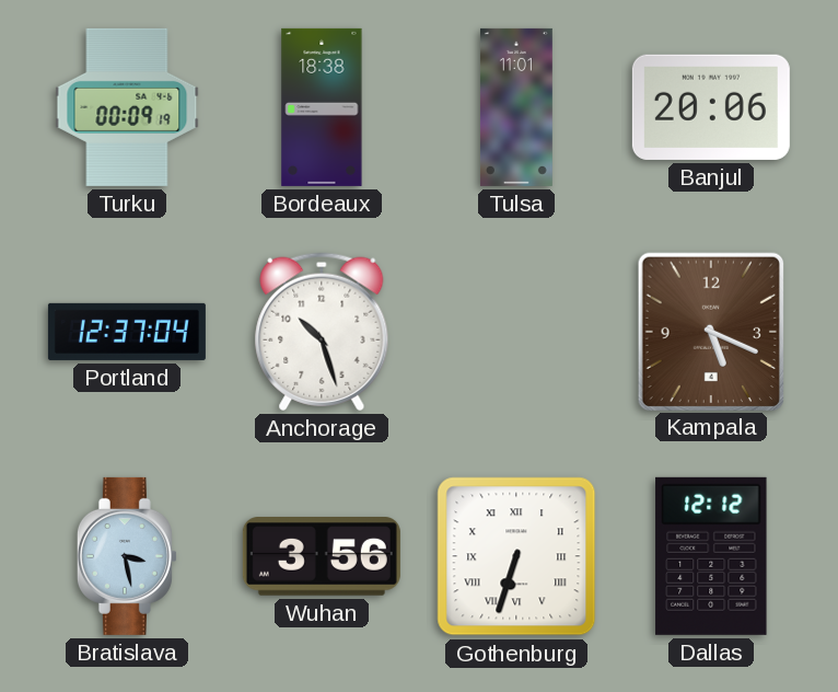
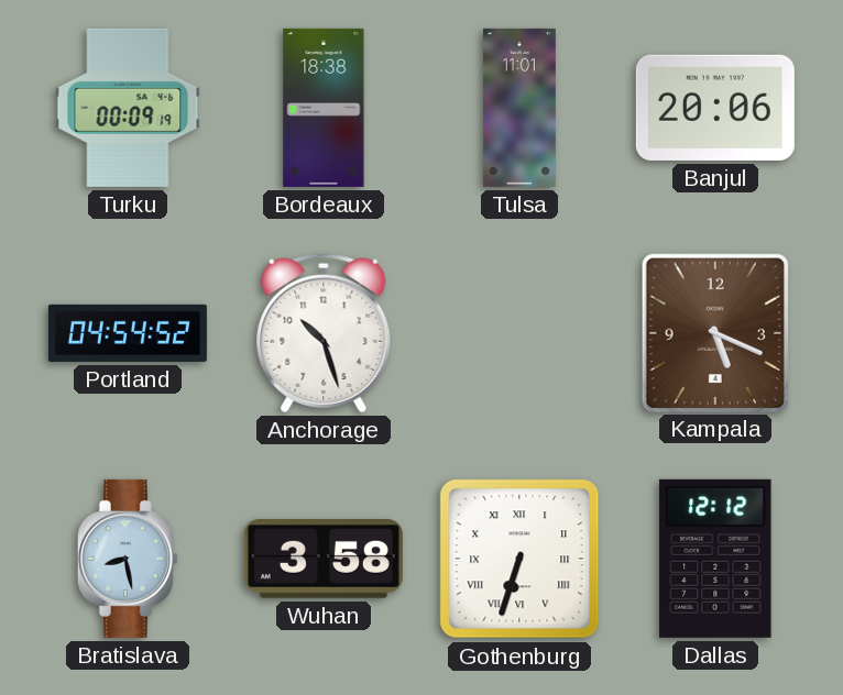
Portland: 12:37 -> 04:54
Bratislava: 3:28 -> 8:28
Wuhan: 3:56 -> 3:58
